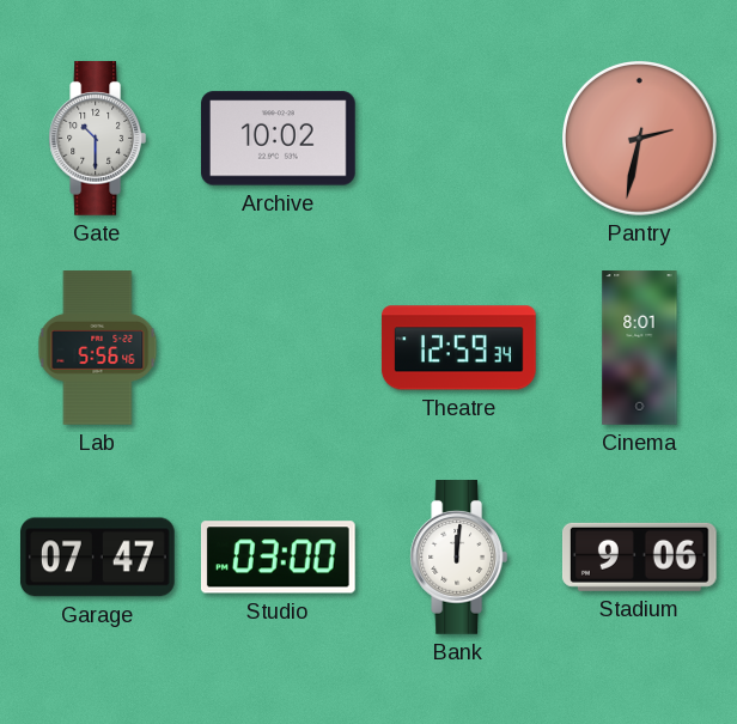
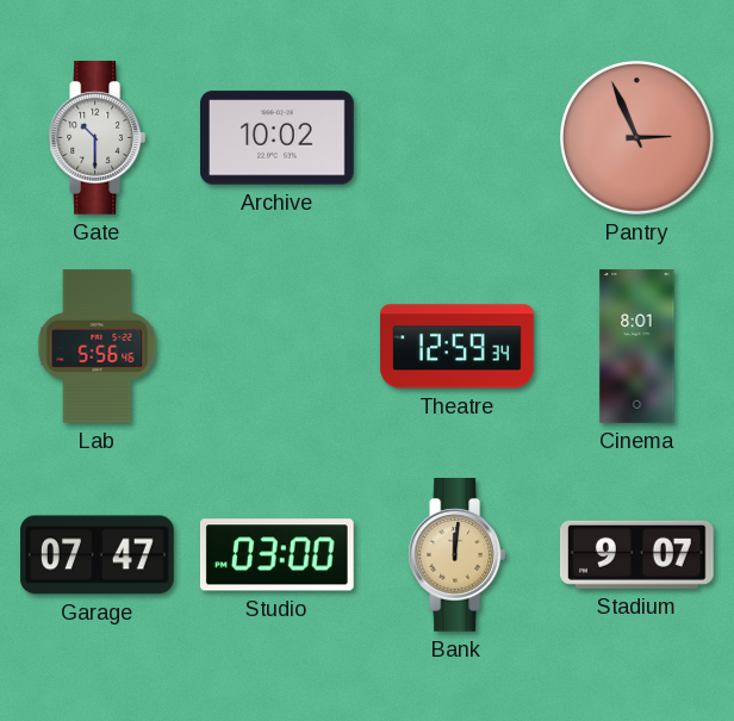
Pantry: 2:32 -> 2:56
Bank dial: white -> champagne
Stadium: 9:06 -> 9:07
